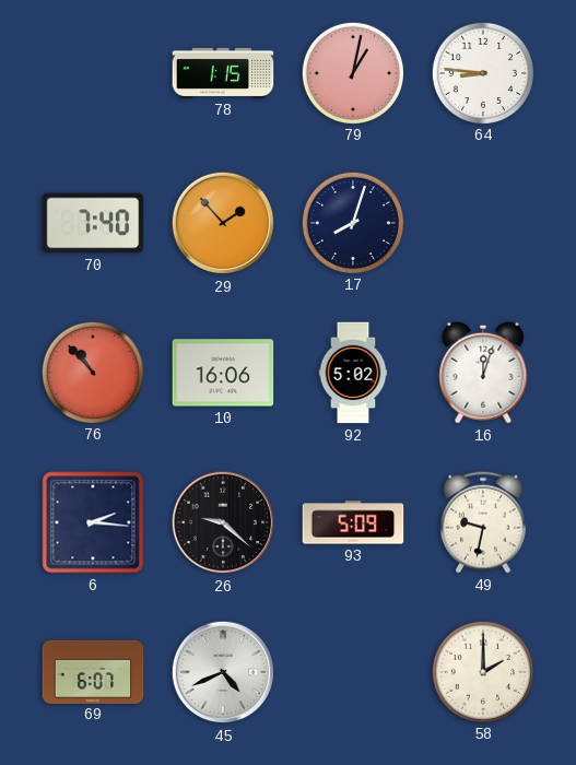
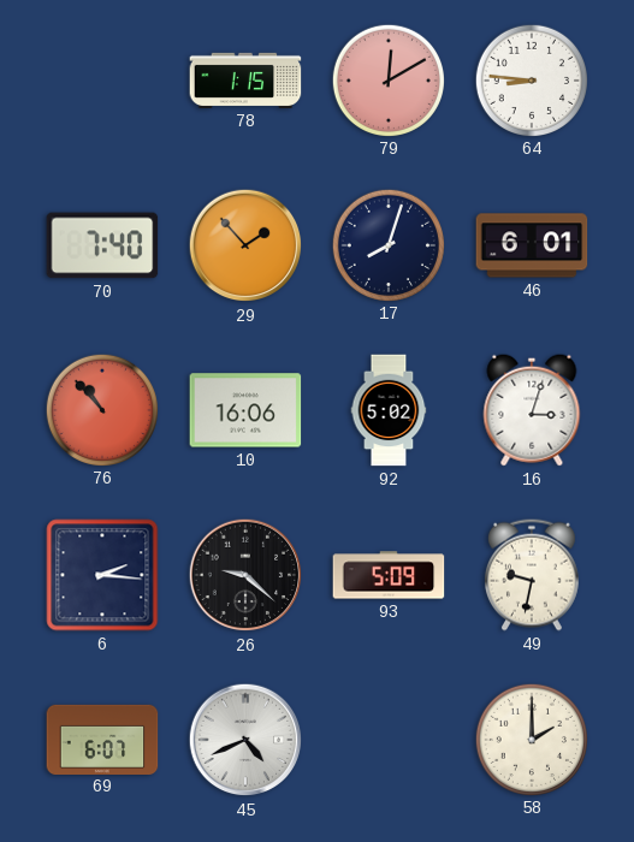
79: 1:02 -> 12:10
46: none -> 6:01
16: 12:03 -> 3:03
